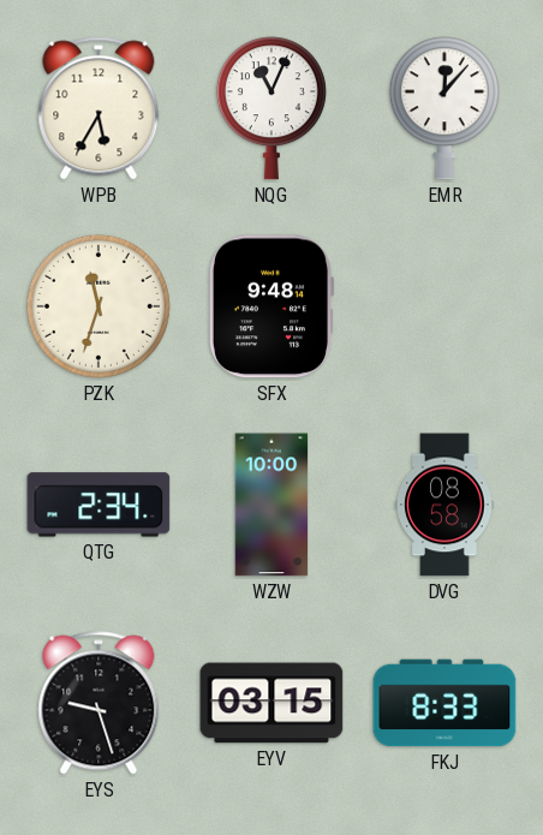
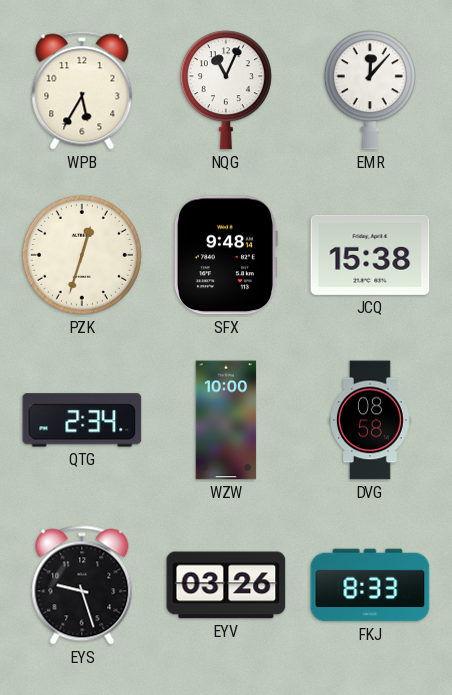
PZK: 11:33 -> 12:33
JCQ: none -> 15:38
EYV: 03:15 -> 03:26
